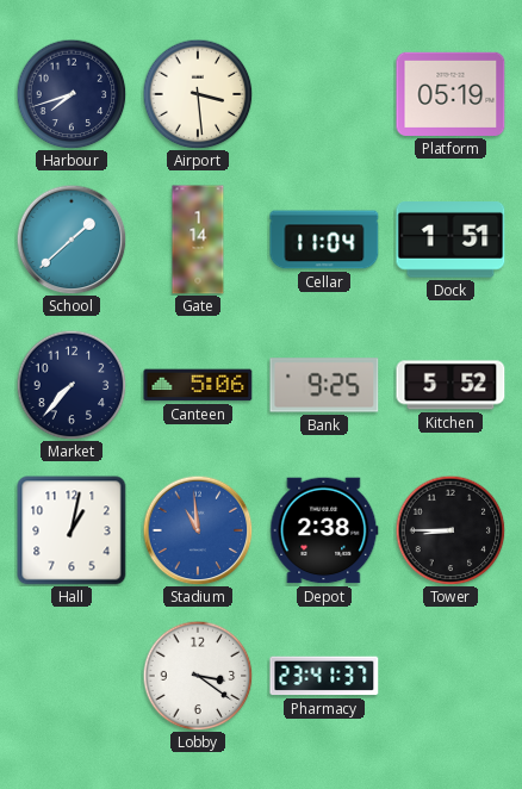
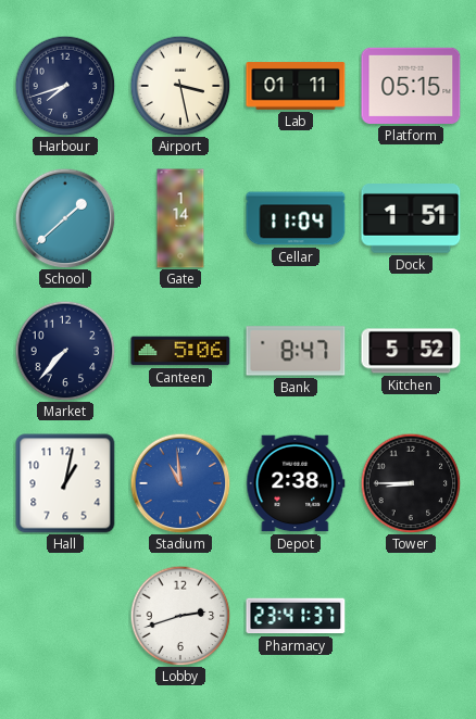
Airport: 3:29 -> 3:28
Lab: none -> 01:11
Platform: 05:19 -> 05:15
Bank: 9:25 -> 8:47
Lobby: 3:21 -> 2:42
